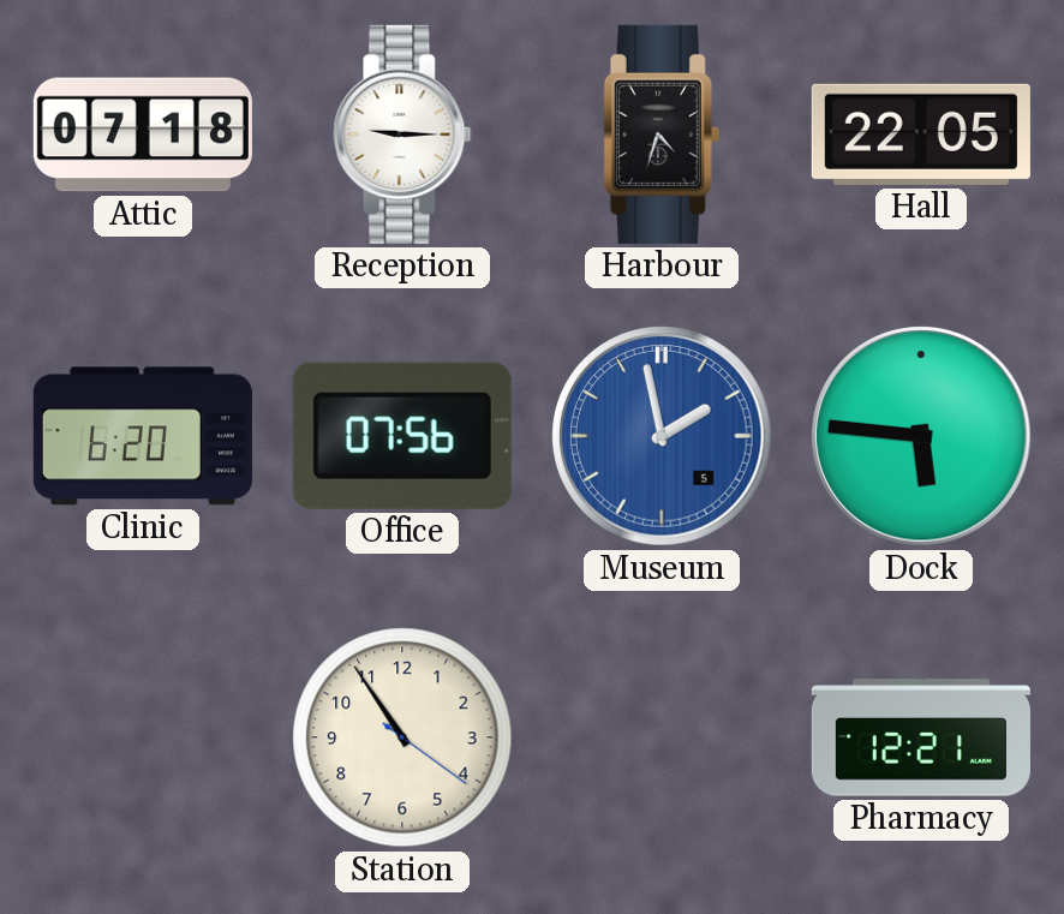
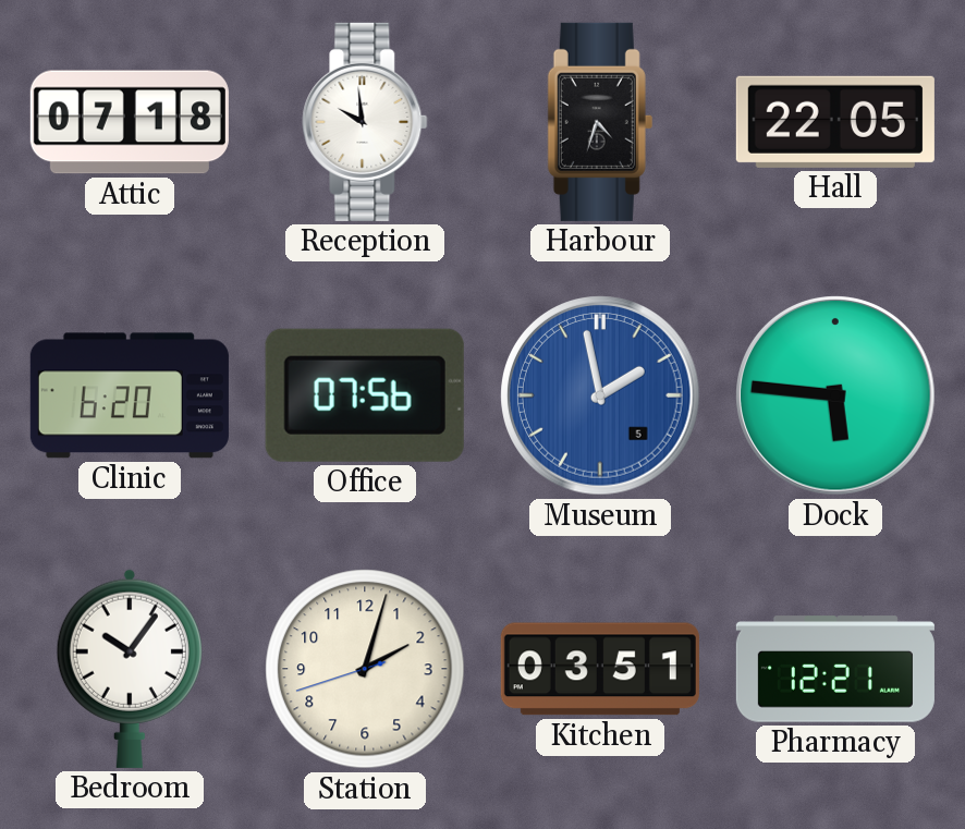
Reception: 9:15 -> 9:59
Bedroom: none -> 10:06
Station: 10:54 -> 2:02
Kitchen: none -> 03:51
